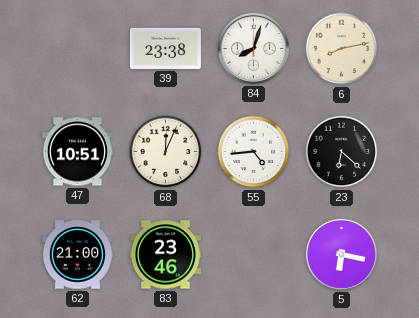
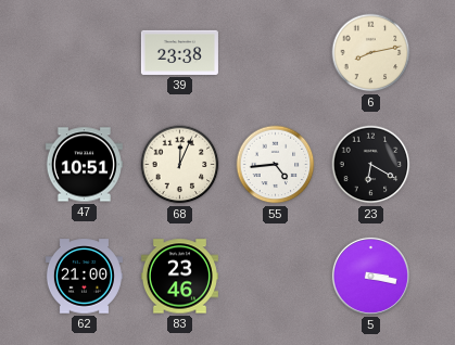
84: 8:03 -> none
23: 6:22 -> 6:20
5: 6:17 -> 3:17
